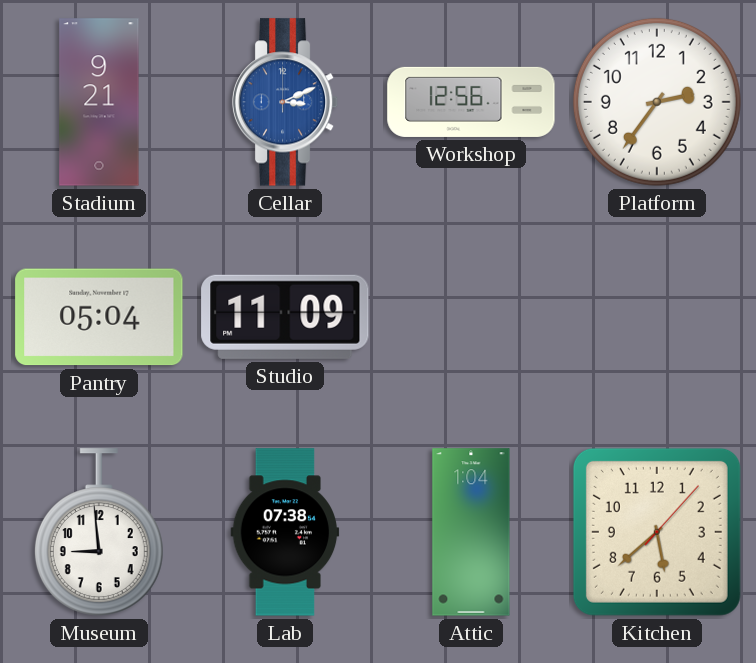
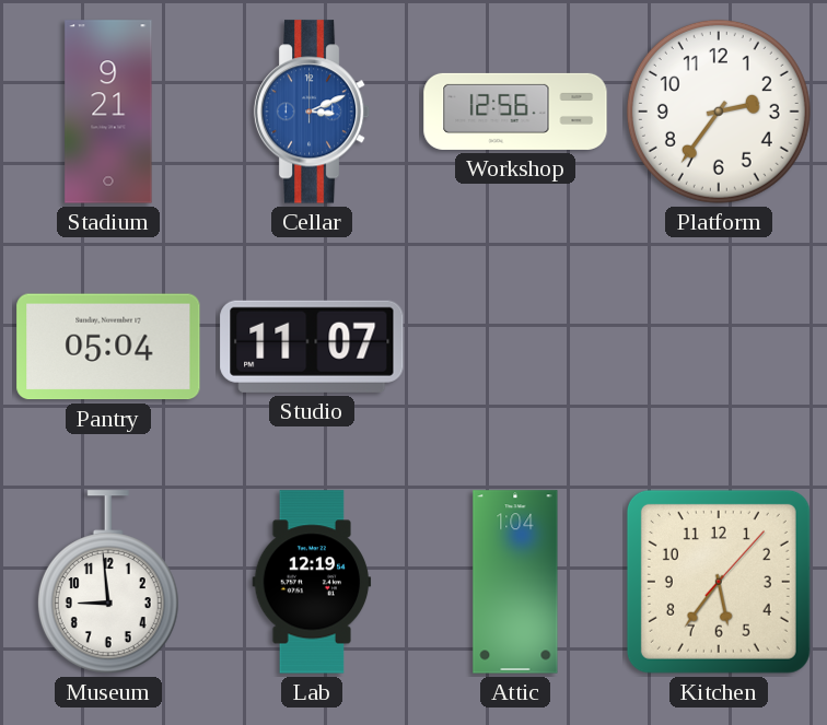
Studio: 11:09 -> 11:07
Lab: 07:38 -> 12:19
Kitchen: 5:38 -> 5:36
